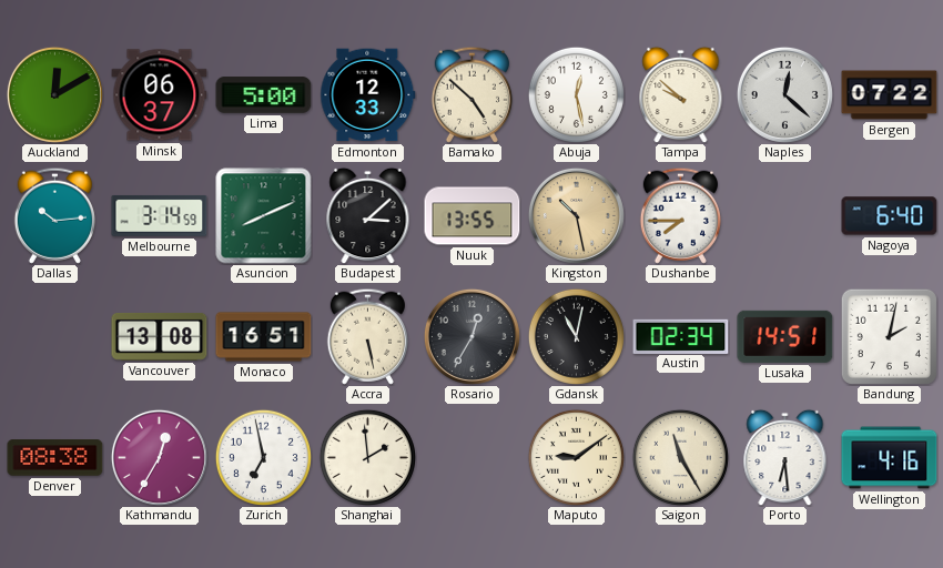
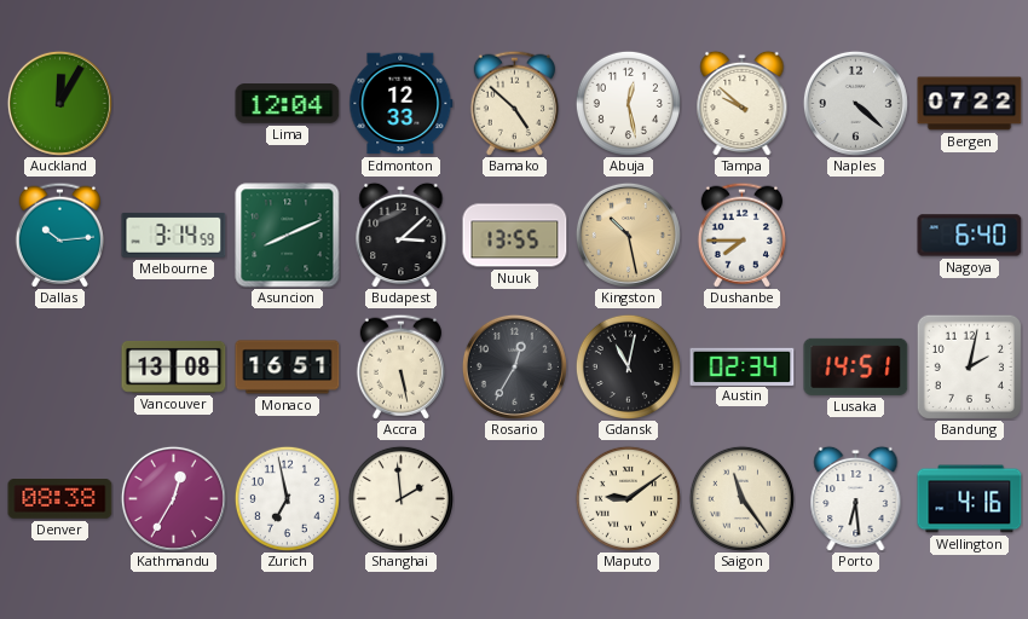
Auckland: 12:10 -> 12:05
Minsk: 06:37 -> none
Lima: 5:00 -> 12:04
Naples: 12:22 -> 4:22
Saigon: 11:25 -> 11:24
